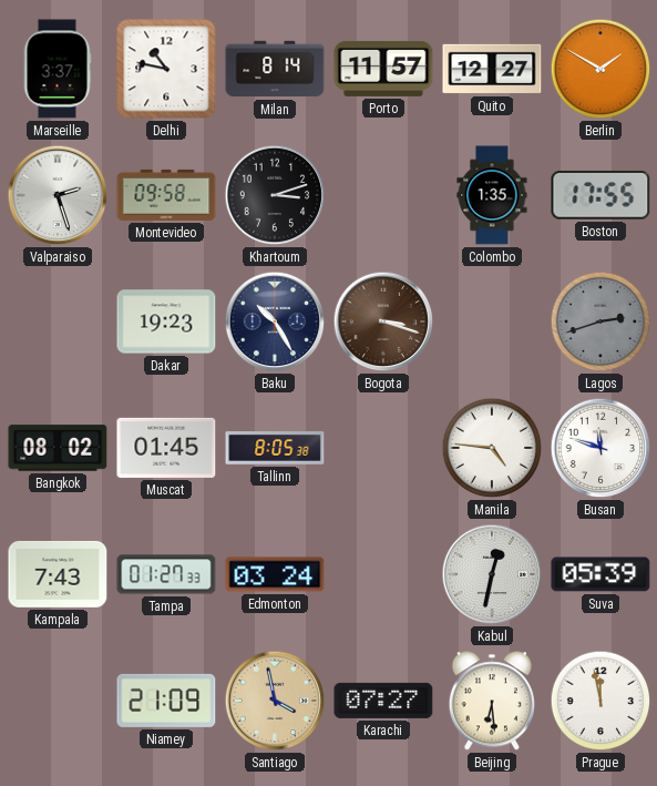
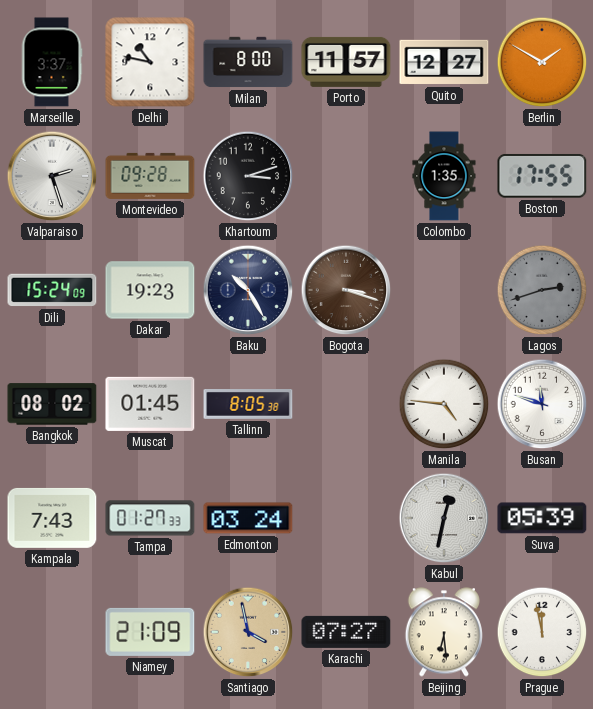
Milan: 8:14 -> 8:00
Montevideo: 09:58 -> 09:28
Dili: none -> 15:24
